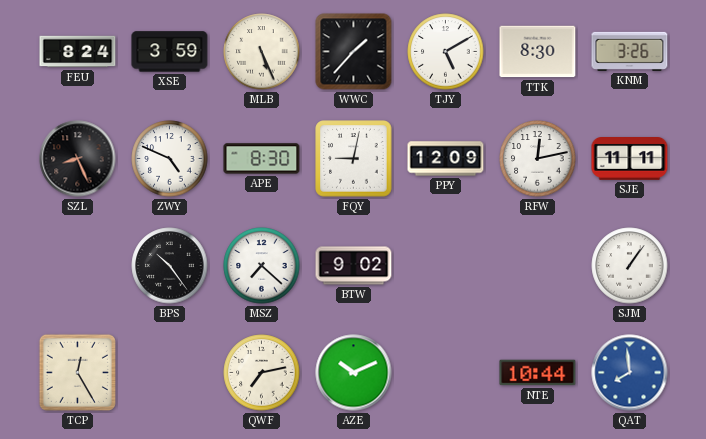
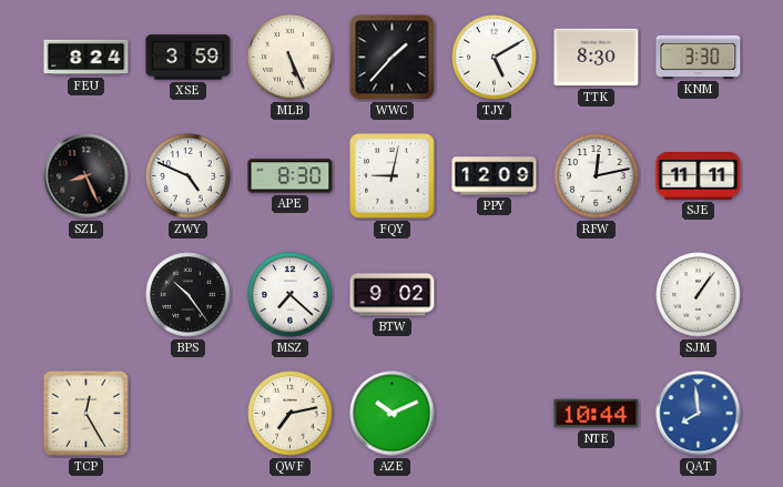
KNM: 3:26 -> 3:30
